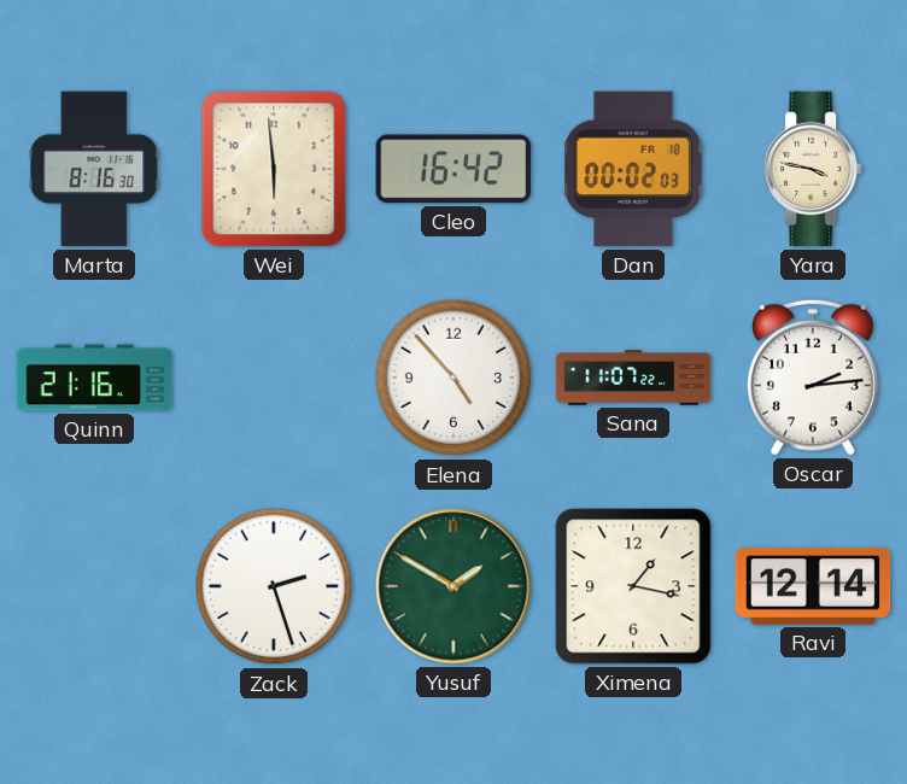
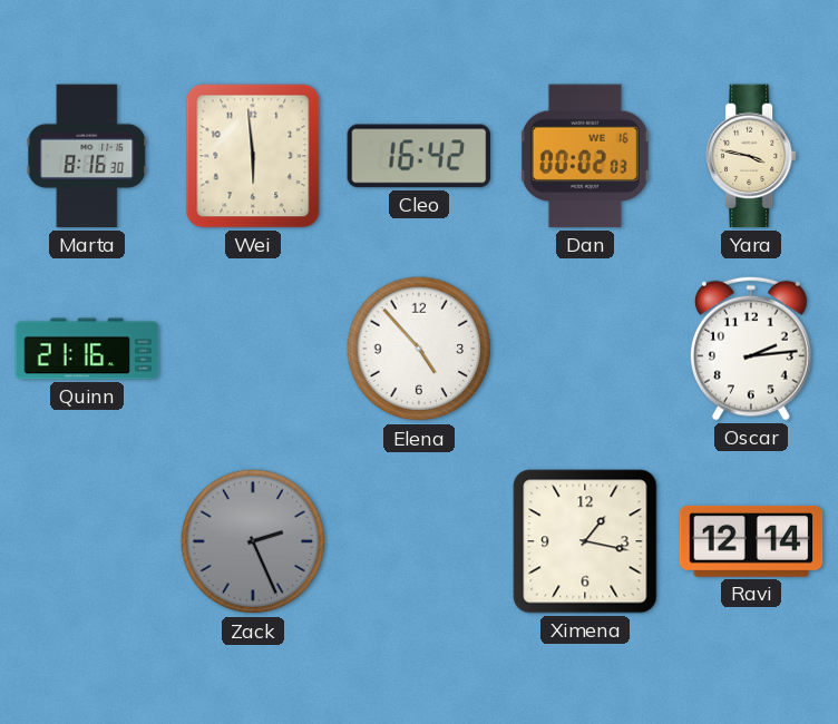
Dan date: FR 18 -> WE 16
Sana: 11:07 -> none
Zack: 2:27 -> 2:26
Zack dial: white -> grey
Yusuf: 1:50 -> none
